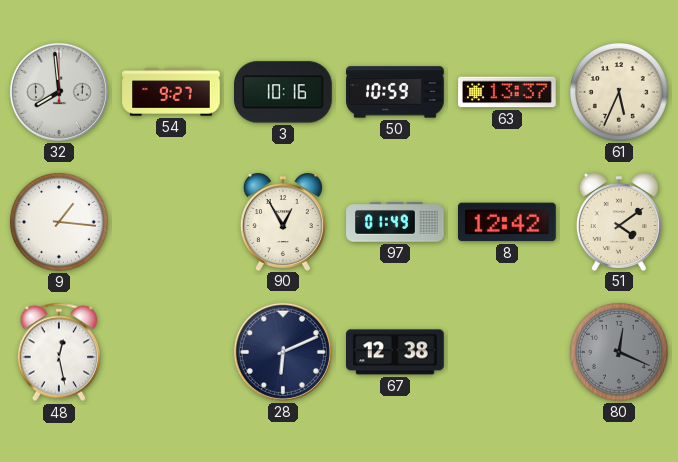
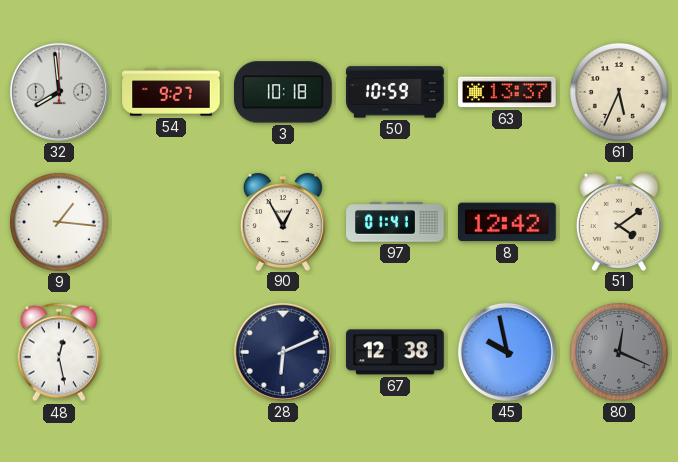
3: 10:16 -> 10:18
97: 01:49 -> 01:41
45: none -> 9:58
